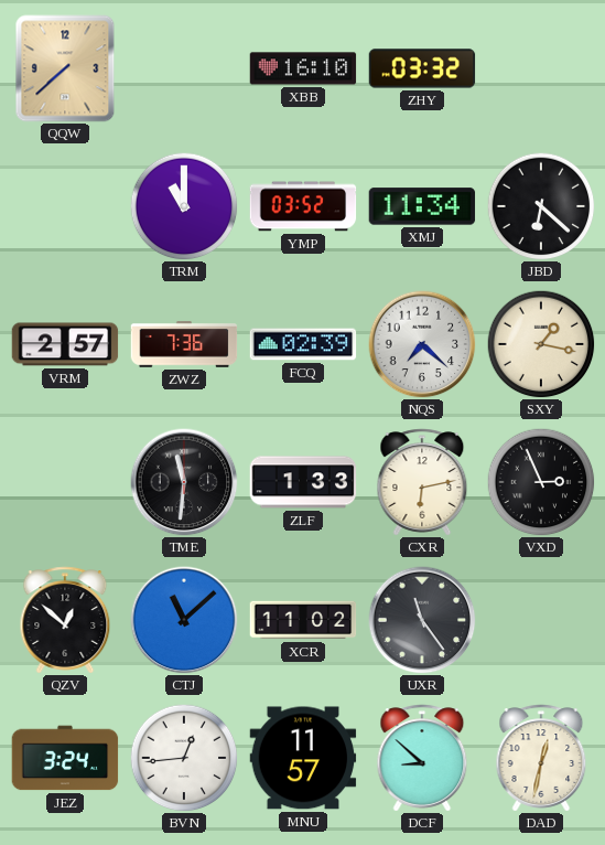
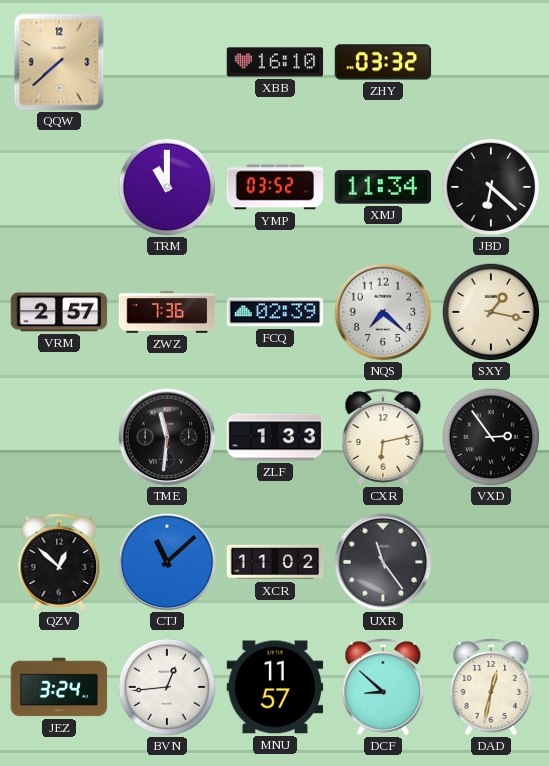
VXD: 2:56 -> 2:54
